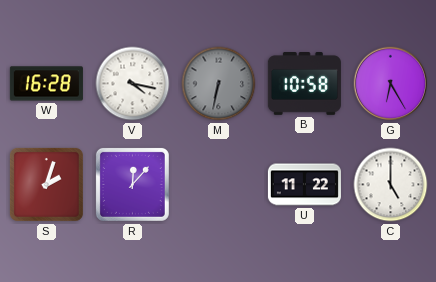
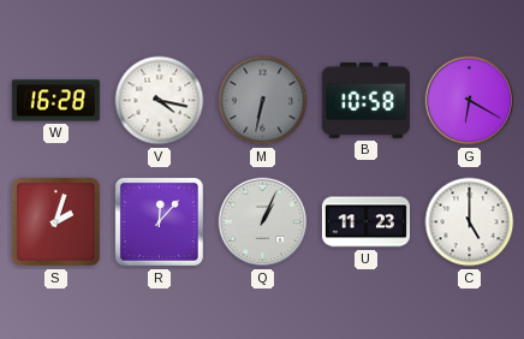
G: 6:25 -> 6:20
Q: none -> 1:04
U: 11:22 -> 11:23
